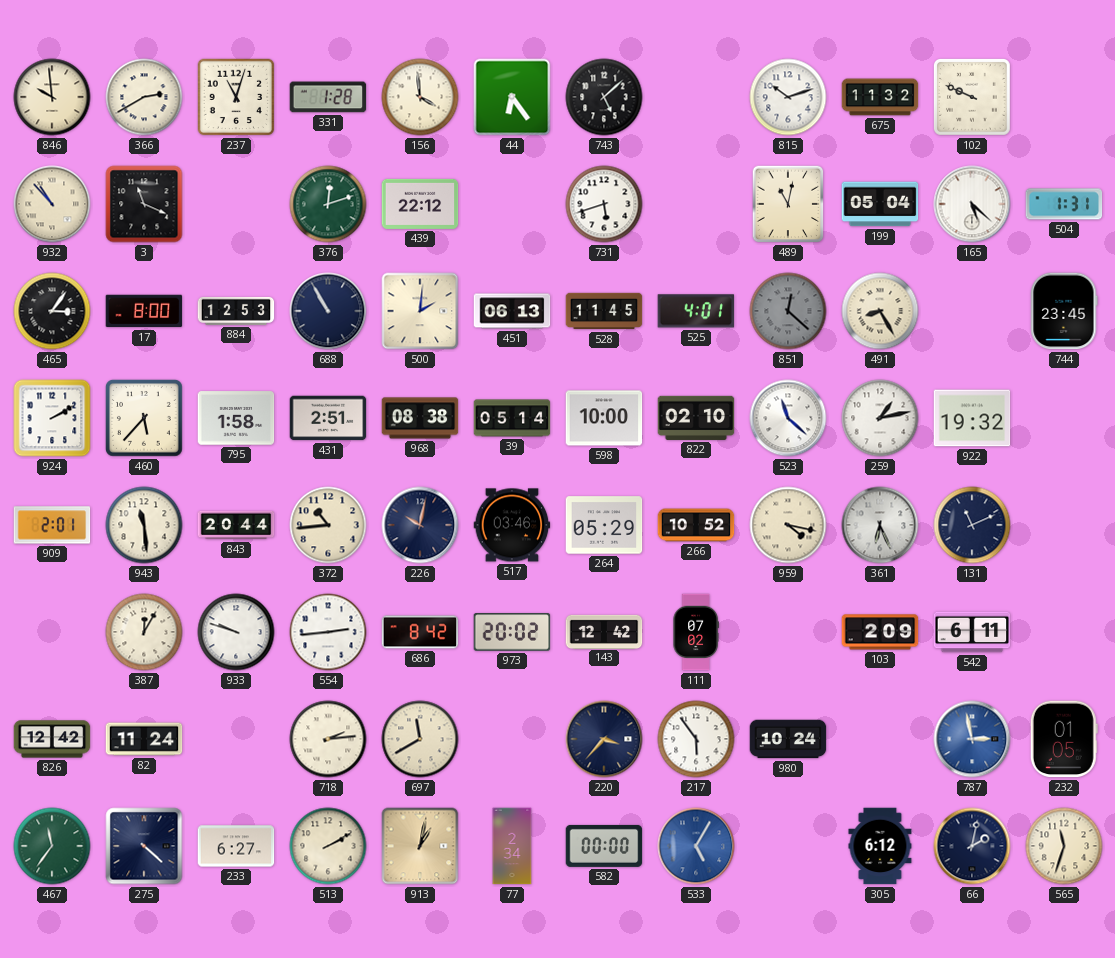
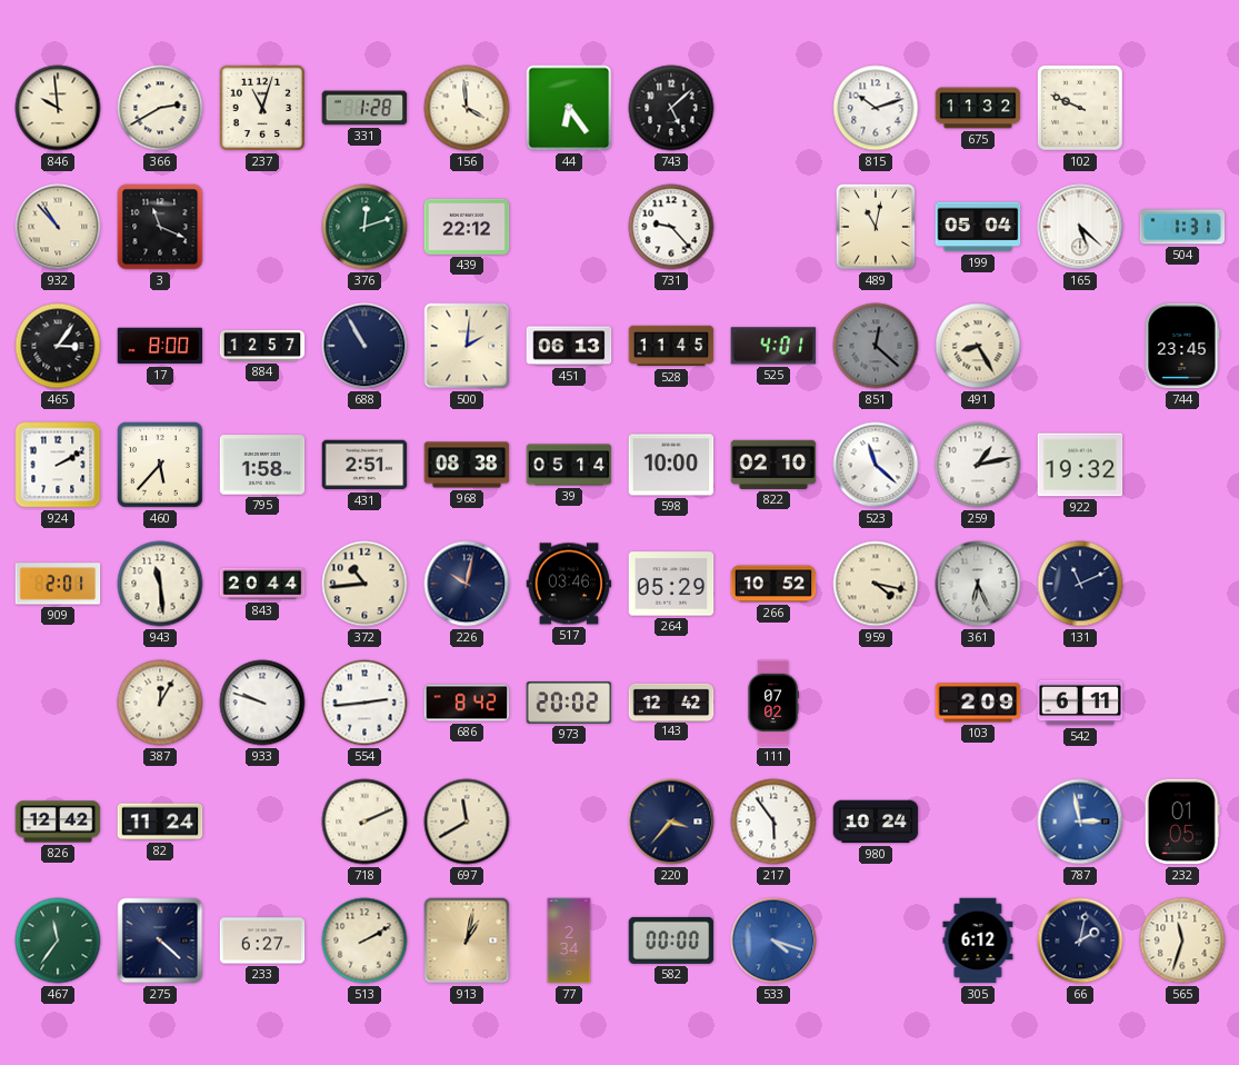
731: 5:42 -> 9:23
884: 12:53 -> 12:57
718: 2:14 -> 2:11
533: 5:05 -> 4:18
